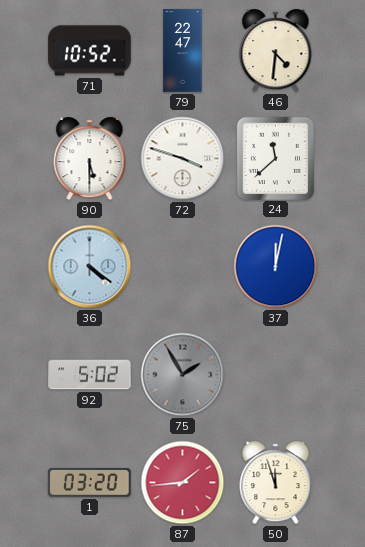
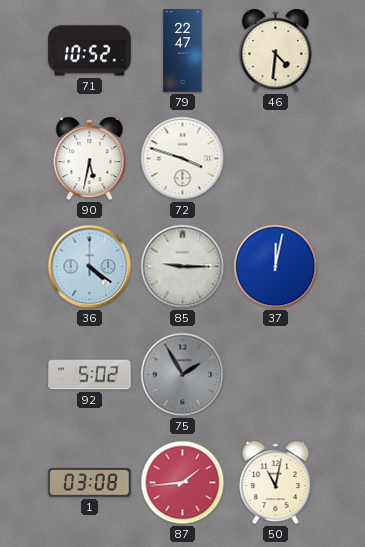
90: 5:30 -> 5:32
24: 11:38 -> none
85: none -> 9:15
1: 03:20 -> 03:08
50: 11:57 -> 11:02
